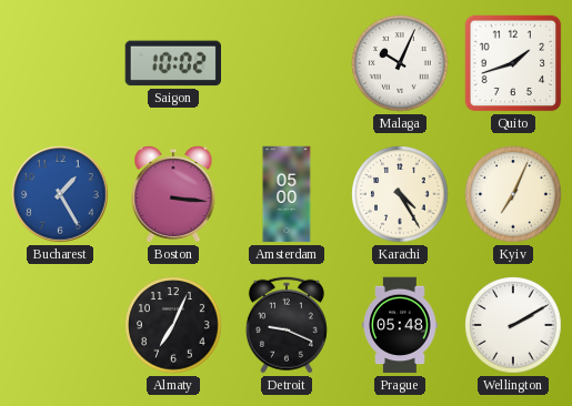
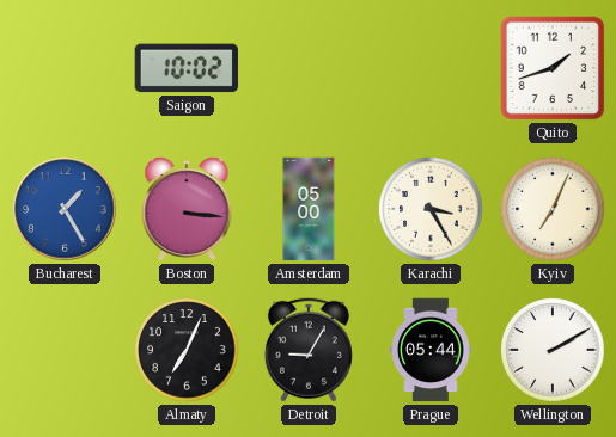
Malaga: 10:04 -> none
Karachi: 4:25 -> 3:25
Detroit: 9:19 -> 9:05
Prague: 05:48 -> 05:44
